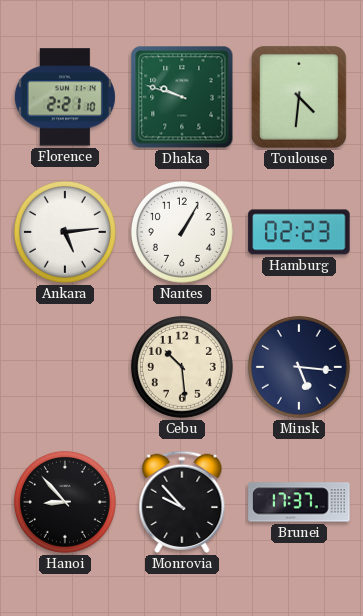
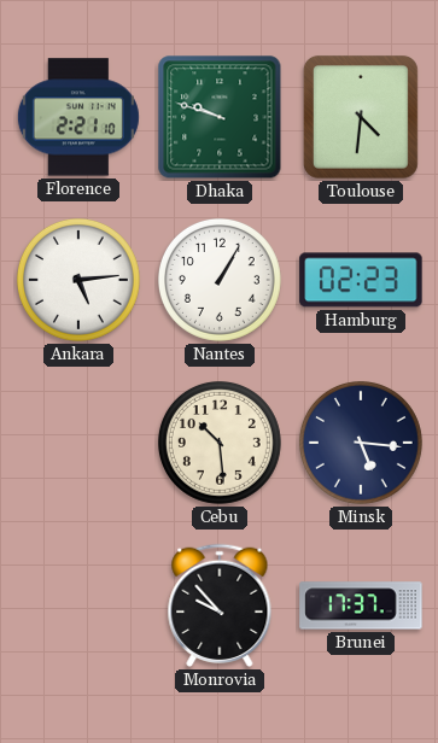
Hanoi: 8:53 -> none
